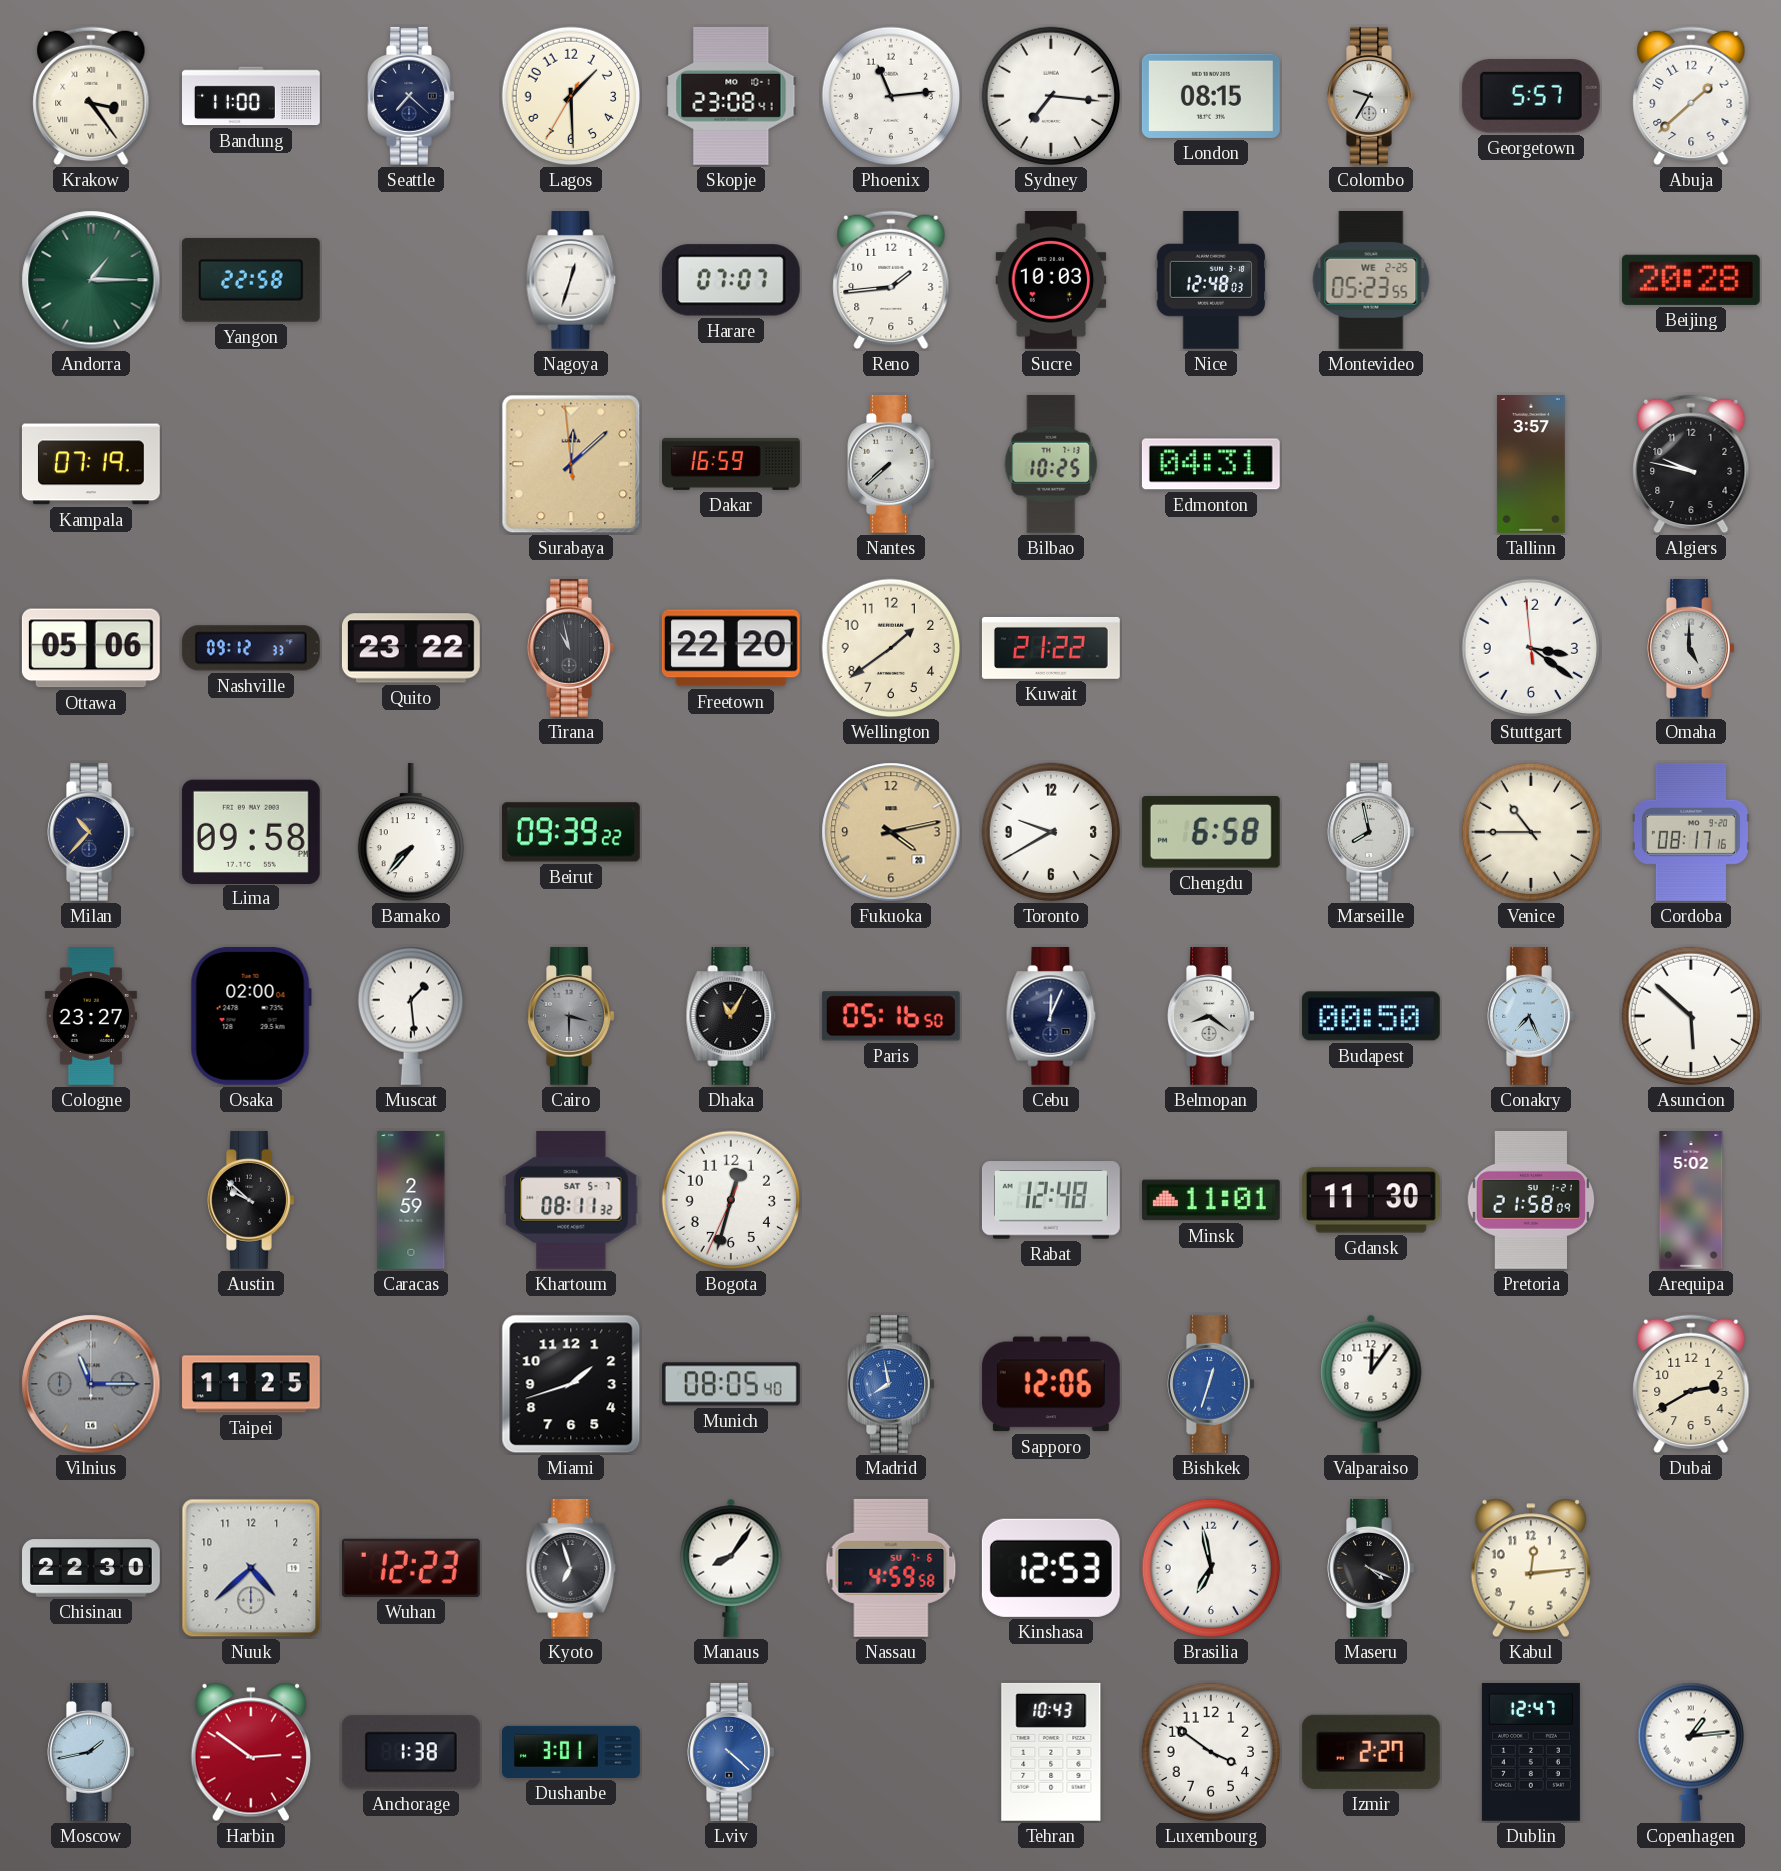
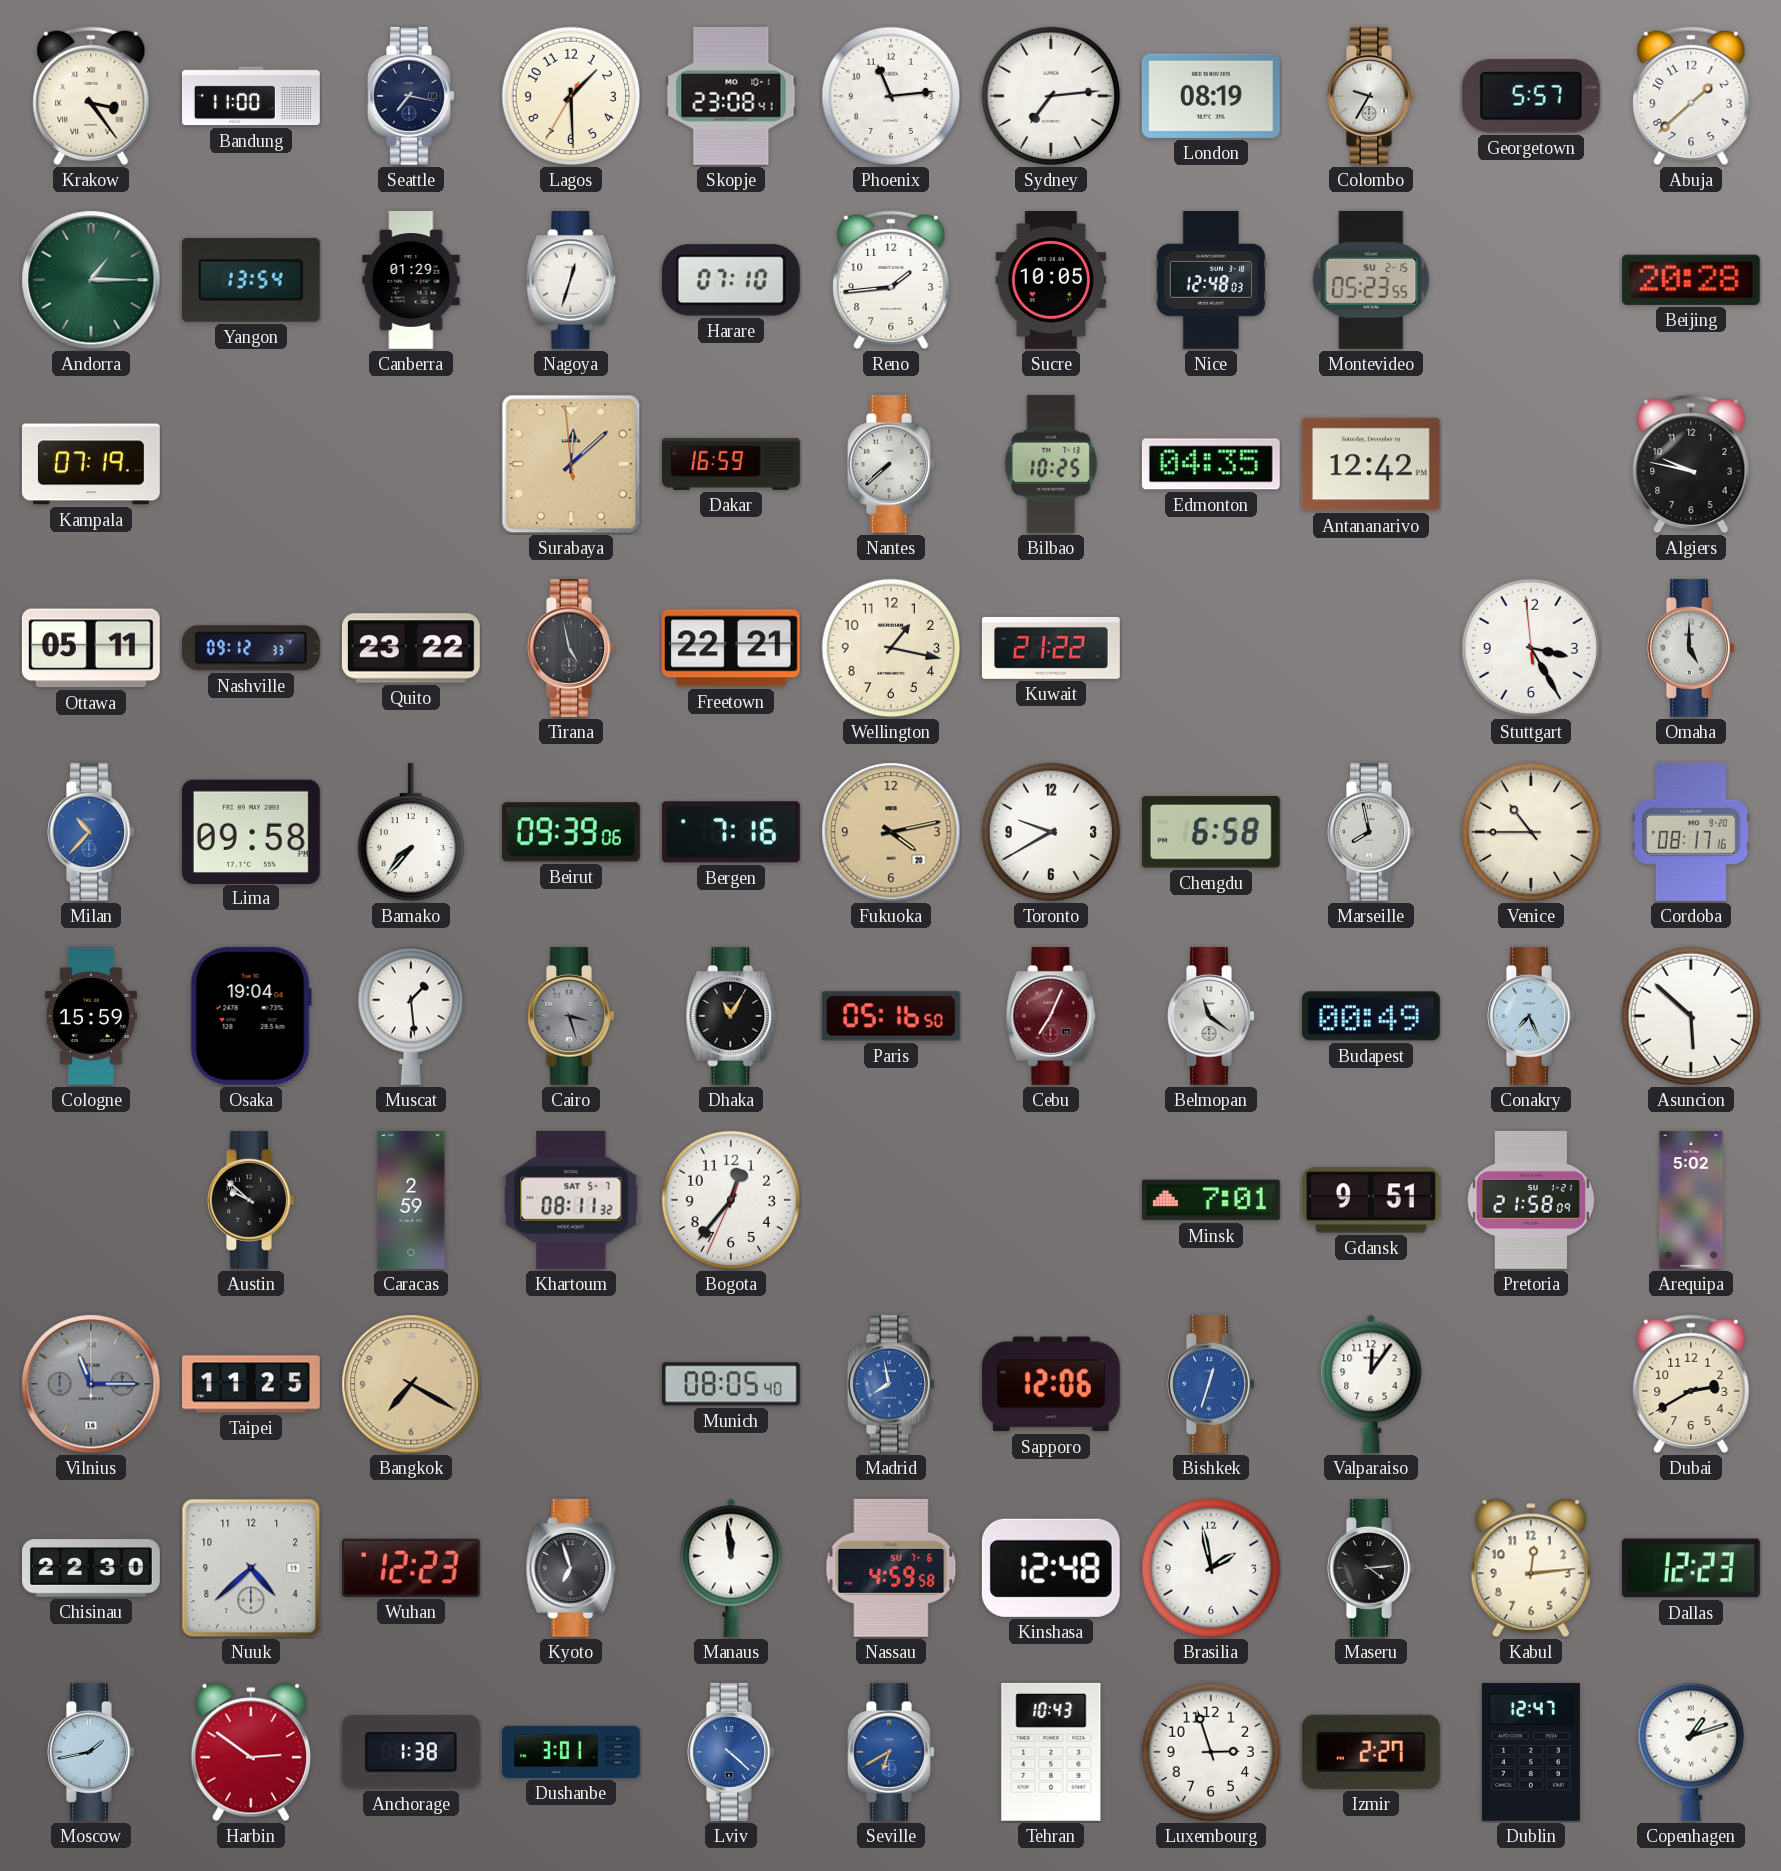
Seattle: 7:22 -> 7:17
Sydney: 7:16 -> 7:14
London: 08:15 -> 08:19
Yangon: 22:58 -> 13:54
Canberra: none -> 01:29
Harare: 07:07 -> 07:10
Sucre: 10:03 -> 10:05
Montevideo date: WE 2-25 -> SU 2-15
Edmonton: 04:31 -> 04:35
Antananarivo: none -> 12:42
Tallinn: 3:57 -> none
Ottawa: 05:06 -> 05:11
Tirana: 10:58 -> 4:58
Freetown: 22:20 -> 22:21
Wellington: 1:39 -> 1:17
Stuttgart: 3:20 -> 3:24
Milan dial: navy -> blue
Beirut: 09:39:22 -> 09:39:06
Bergen: none -> 7:16
Cologne: 23:27 -> 15:59
Osaka: 02:00 -> 19:04
Cairo: 3:30 -> 3:27
Cebu: 12:04 -> 7:04
Cebu dial: navy -> burgundy
Belmopan: 8:21 -> 11:21
Budapest: 00:50 -> 00:49
Bogota: 12:32 -> 12:36
Rabat: 12:48 -> none
Minsk: 11:01 -> 7:01
Gdansk: 11:30 -> 9:51
Bangkok: none -> 7:20
Miami: 1:42 -> none
Manaus: 8:06 -> 11:59
Kinshasa: 12:53 -> 12:48
Brasilia: 6:58 -> 1:58
Maseru: 4:19 -> 4:14
Dallas: none -> 12:23
Seville: none -> 6:40
Luxembourg: 3:51 -> 2:57
Copenhagen: 1:14 -> 1:12
